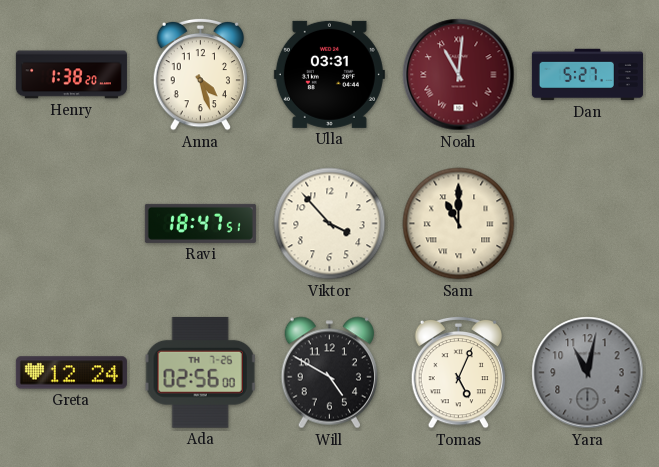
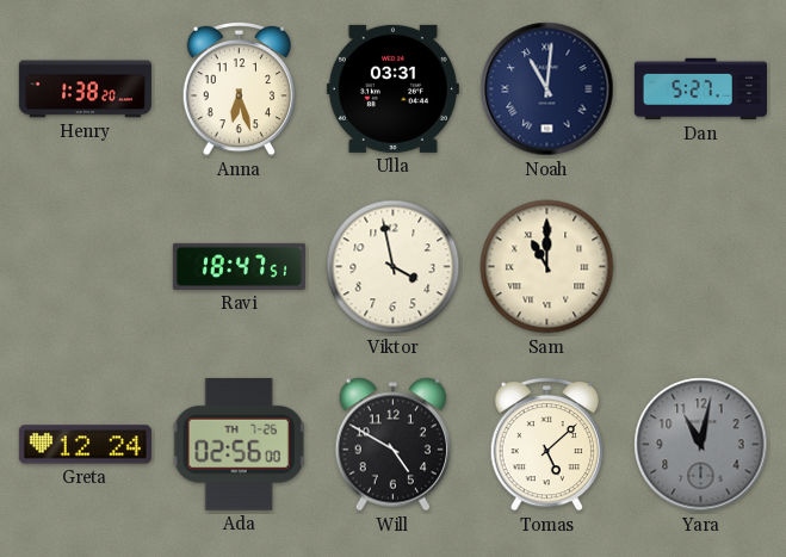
Anna: 4:27 -> 6:27
Noah dial: burgundy -> navy
Viktor: 3:53 -> 3:58
Tomas: 5:04 -> 5:08
